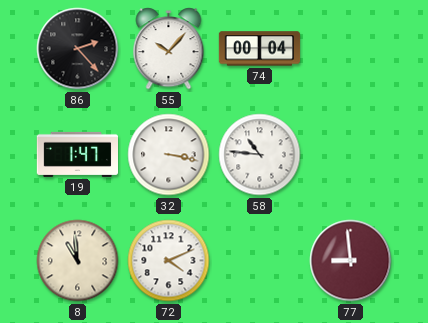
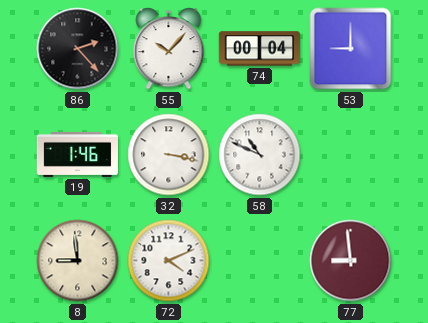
53: none -> 9:00
19: 1:47 -> 1:46
58: 10:46 -> 10:49
8: 10:59 -> 8:59
